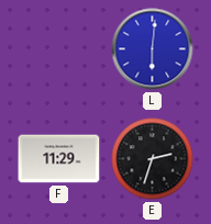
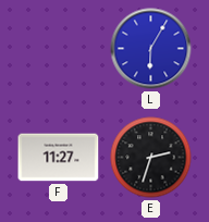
L: 6:01 -> 6:05
F: 11:29 -> 11:27
